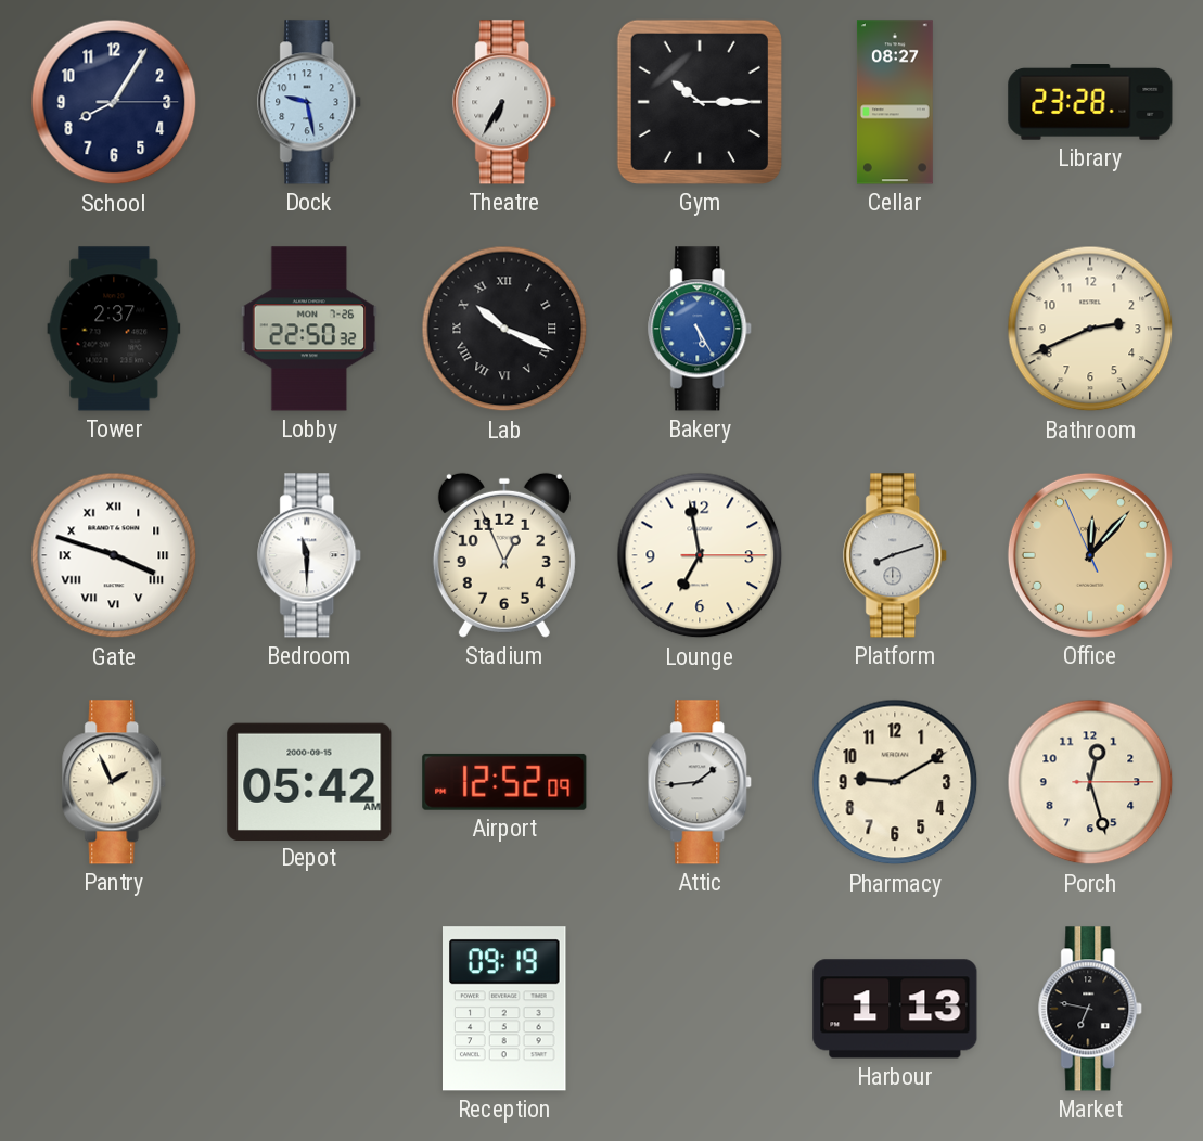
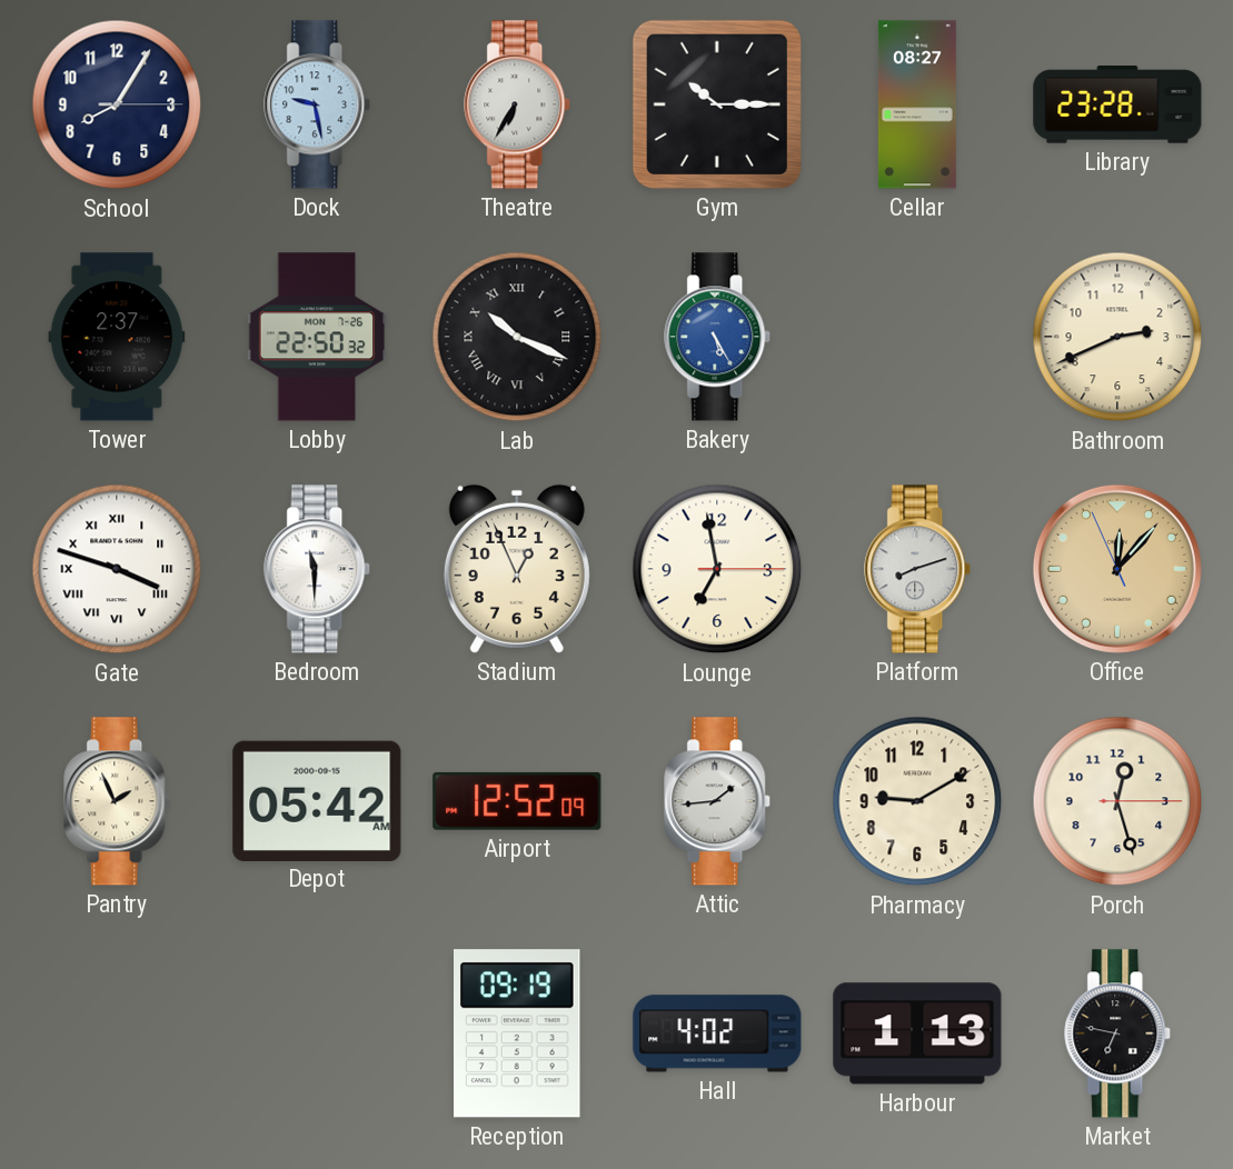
Hall: none -> 4:02
